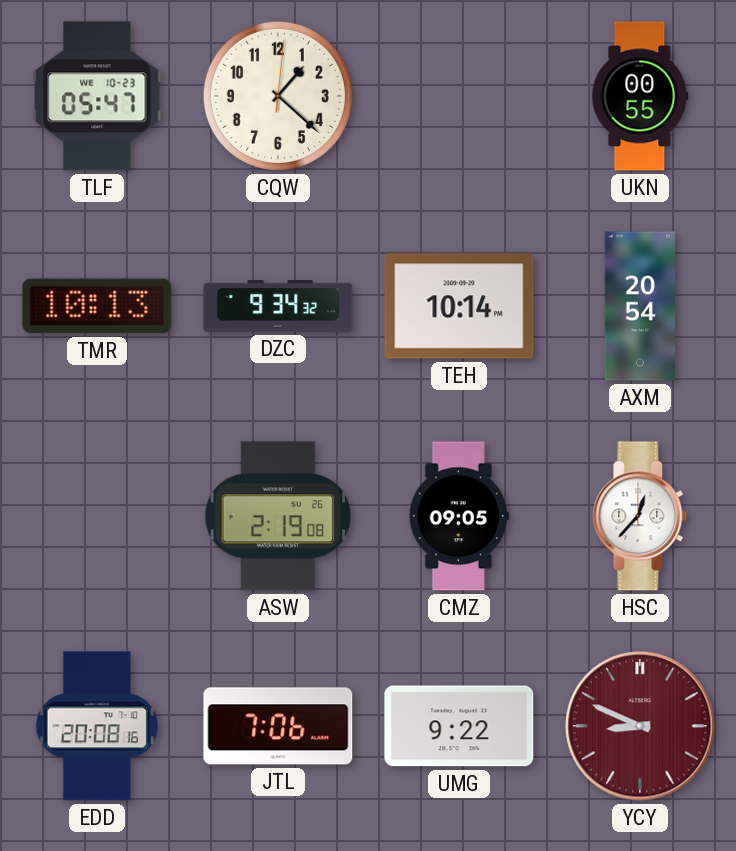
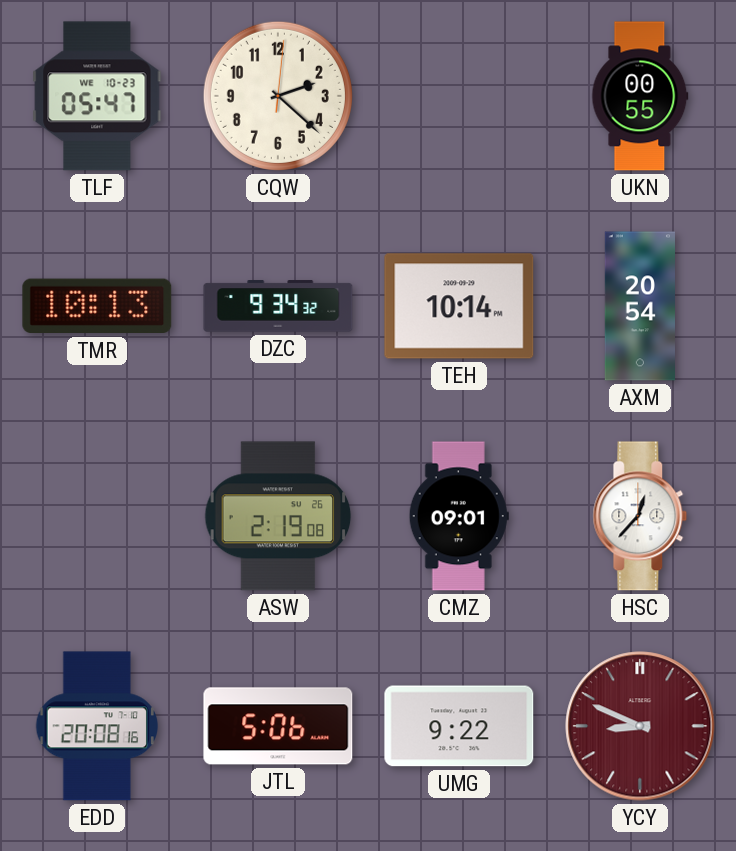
CQW: 1:22 -> 2:22
CMZ: 09:05 -> 09:01
JTL: 7:06 -> 5:06
